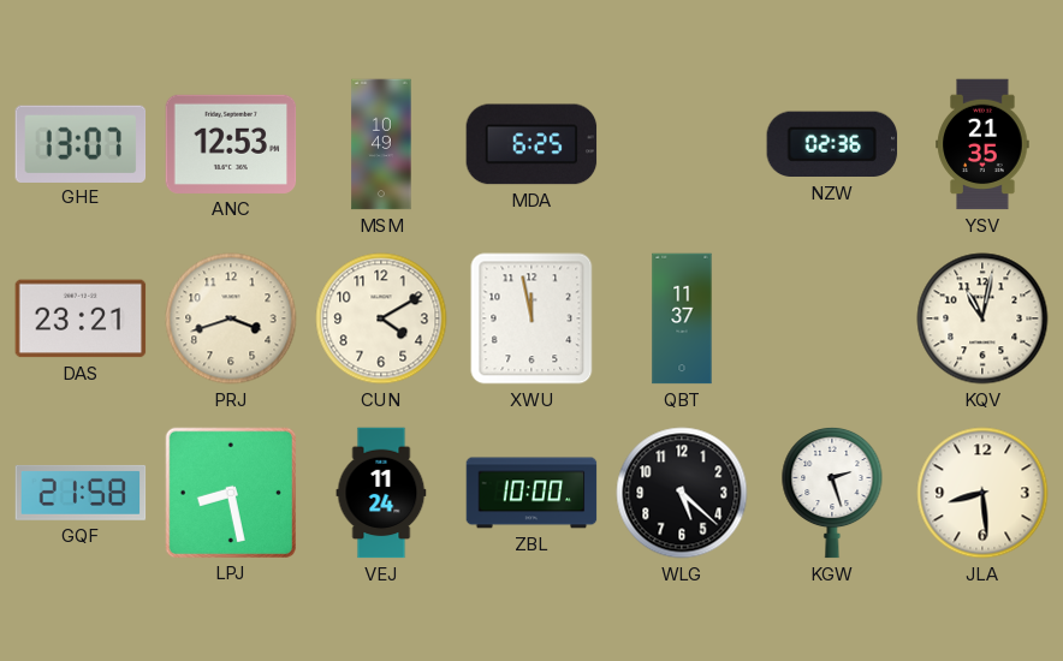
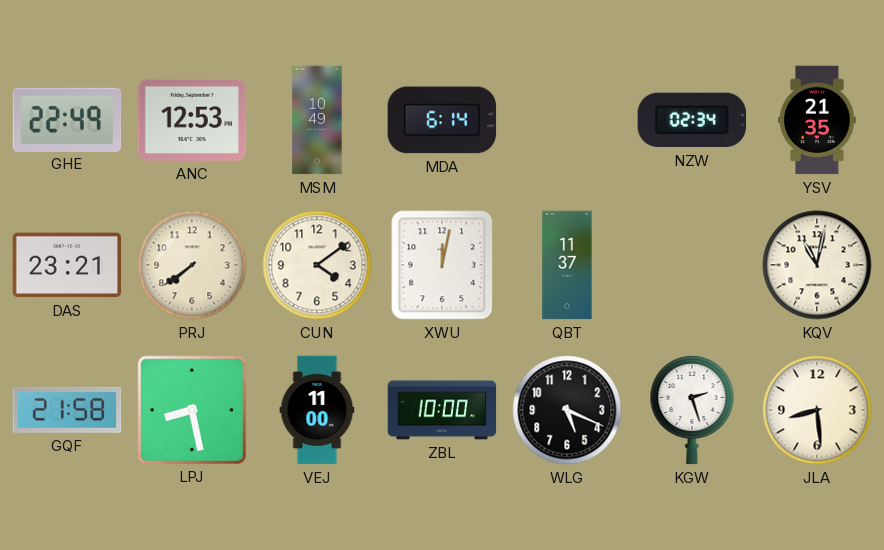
GHE: 13:07 -> 22:49
MDA: 6:25 -> 6:14
NZW: 02:36 -> 02:34
PRJ: 3:42 -> 7:39
CUN: 4:10 -> 4:09
XWU: 11:58 -> 12:02
VEJ: 11:24 -> 11:00
WLG: 5:22 -> 5:19
